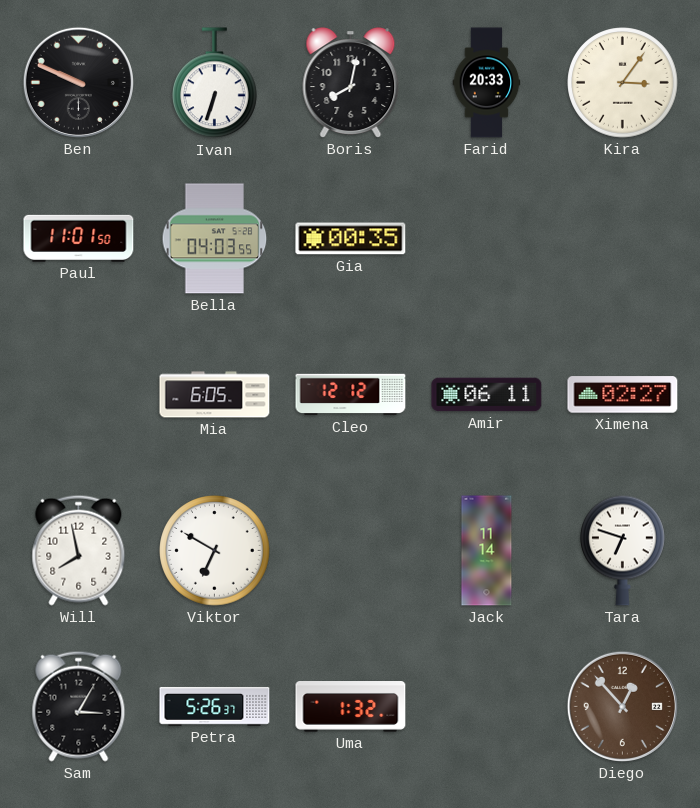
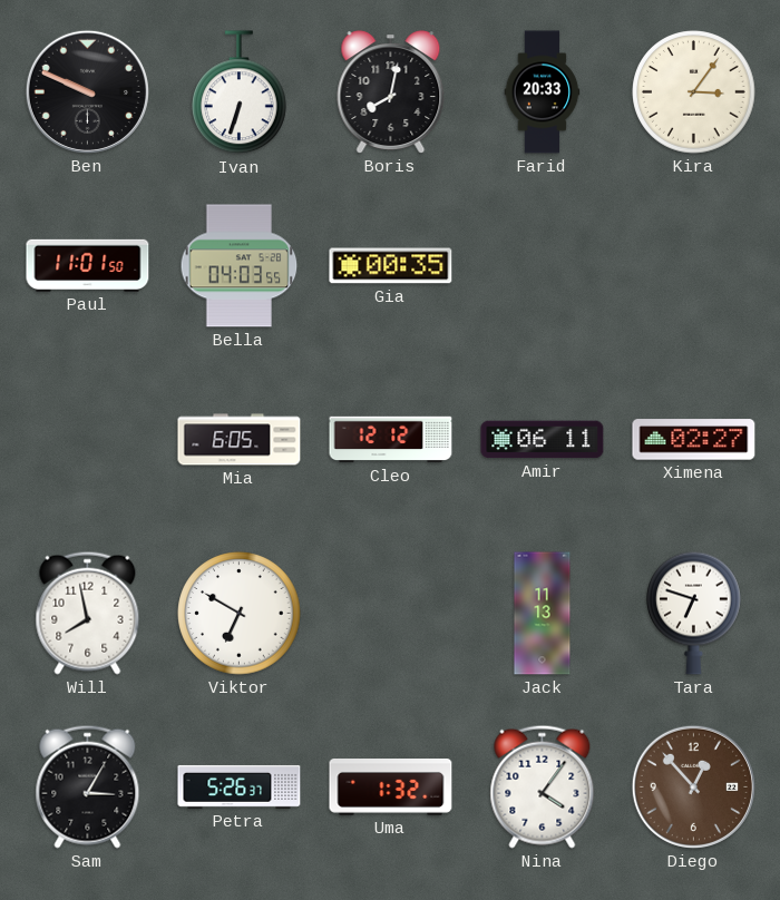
Jack: 11:14 -> 11:13
Nina: none -> 4:06
